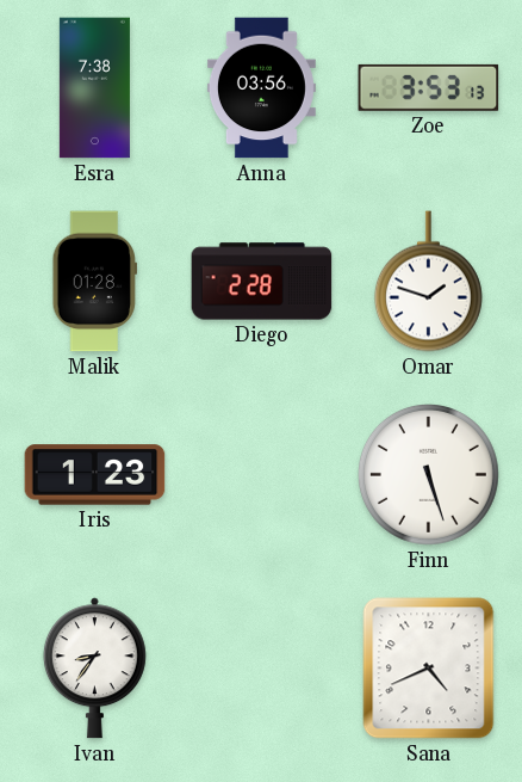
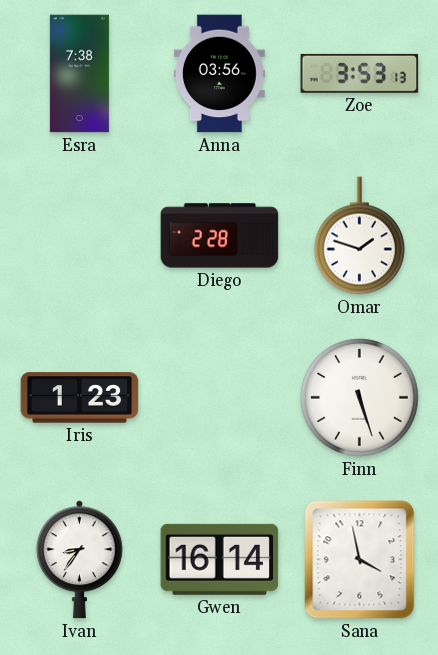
Malik: 01:28 -> none
Gwen: none -> 16:14
Sana: 4:41 -> 3:58
